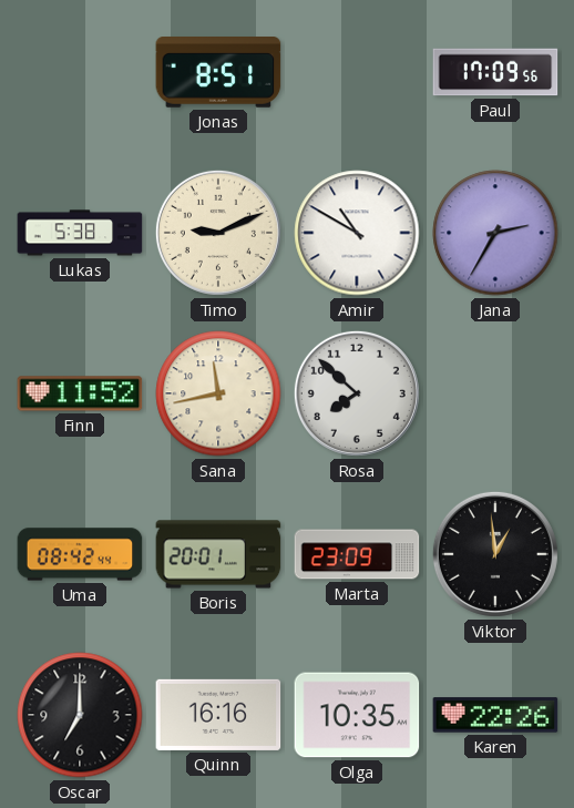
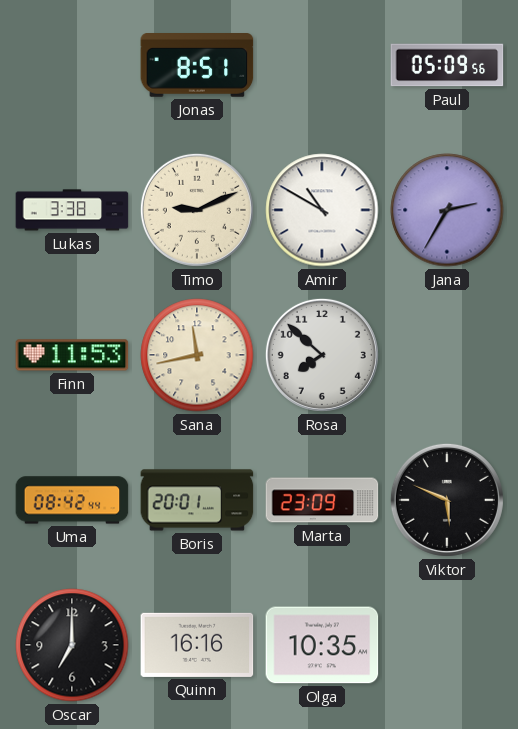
Paul: 17:09 -> 05:09
Lukas: 5:38 -> 3:38
Finn: 11:52 -> 11:53
Viktor: 12:59 -> 5:49
Karen: 22:26 -> none
